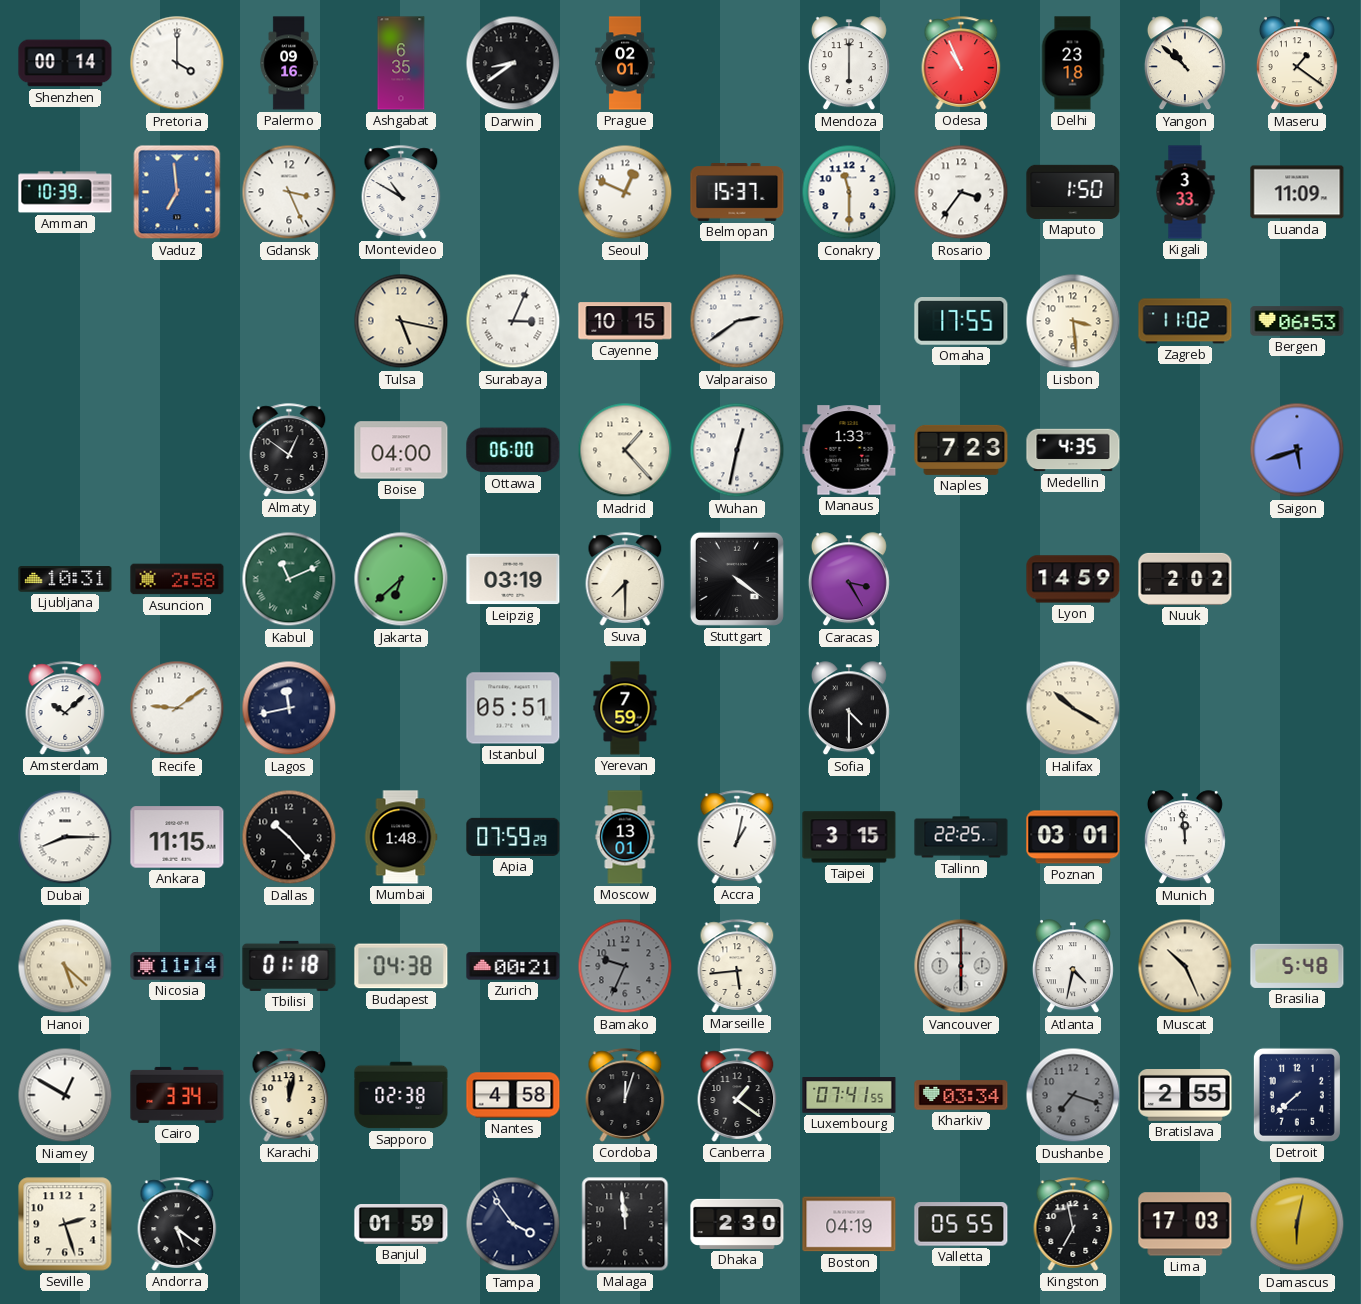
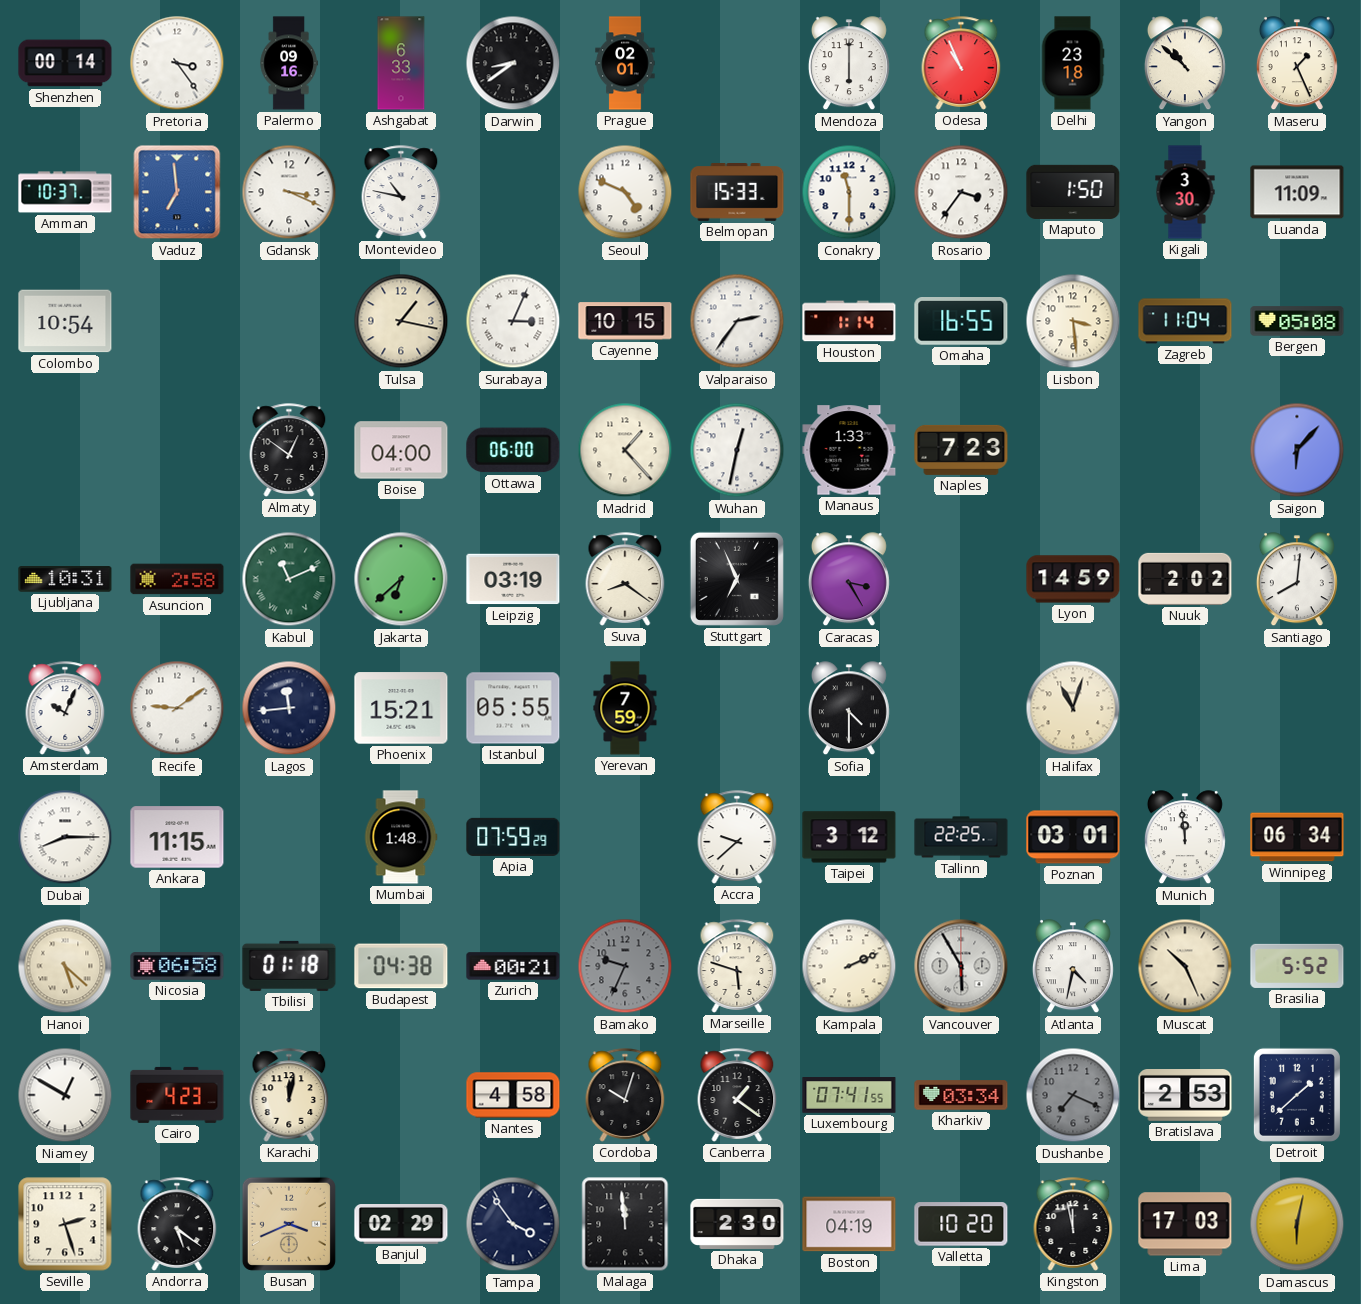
Pretoria: 4:00 -> 3:24
Ashgabat: 6:35 -> 6:33
Maseru: 1:21 -> 1:26
Amman: 10:39 -> 10:37
Gdansk: 3:26 -> 3:19
Montevideo: 10:50 -> 10:47
Seoul: 12:49 -> 4:49
Belmopan: 15:37 -> 15:33
Kigali: 3:33 -> 3:30
Colombo: none -> 10:54
Tulsa: 5:17 -> 1:17
Valparaiso: 2:39 -> 2:36
Houston: none -> 1:14
Omaha: 17:55 -> 16:55
Zagreb: 11:02 -> 11:04
Bergen: 06:53 -> 05:08
Medellin: 4:35 -> none
Saigon: 5:42 -> 6:07
Suva: 7:30 -> 8:21
Stuttgart: 4:21 -> 6:56
Santiago: none -> 8:01
Amsterdam: 10:08 -> 10:04
Lagos: 11:43 -> 11:44
Phoenix: none -> 15:21
Istanbul: 05:51 -> 05:55
Halifax: 10:20 -> 11:03
Dallas: 10:23 -> none
Moscow: 13:01 -> none
Accra: 1:02 -> 9:38
Taipei: 3:15 -> 3:12
Winnipeg: none -> 06:34
Nicosia: 11:14 -> 06:58
Marseille: 5:44 -> 5:48
Kampala: none -> 2:11
Vancouver: 6:00 -> 5:55
Brasilia: 5:48 -> 5:52
Cairo: 3:34 -> 4:23
Sapporo: 02:38 -> none
Cordoba: 12:03 -> 10:03
Dushanbe: 7:18 -> 7:19
Bratislava: 2:55 -> 2:53
Detroit: 7:38 -> 1:38
Busan: none -> 3:41
Banjul: 01:59 -> 02:29
Valletta: 05:55 -> 10:20
Kingston: 6:58 -> 11:58
